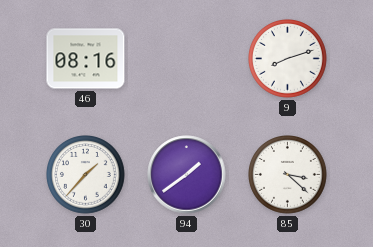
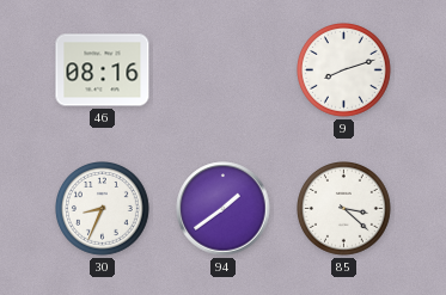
30: 1:37 -> 8:34
